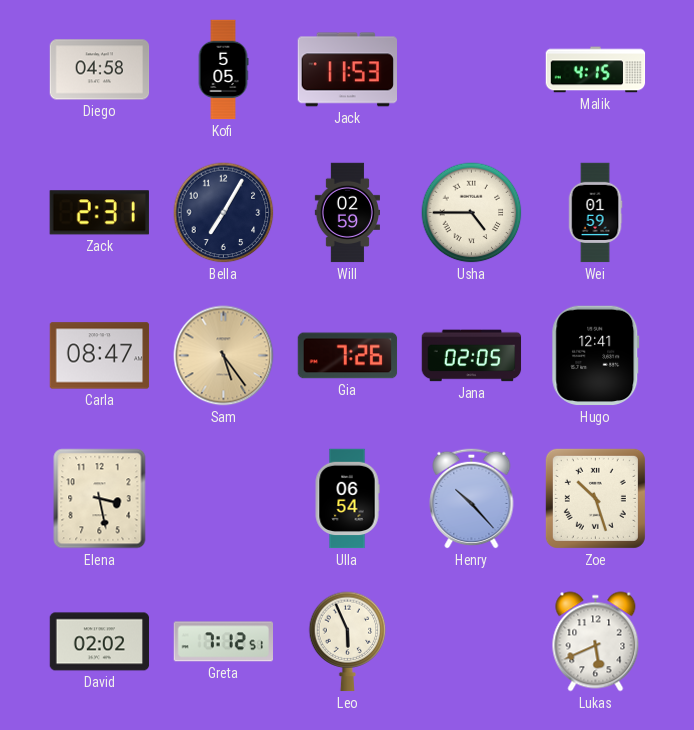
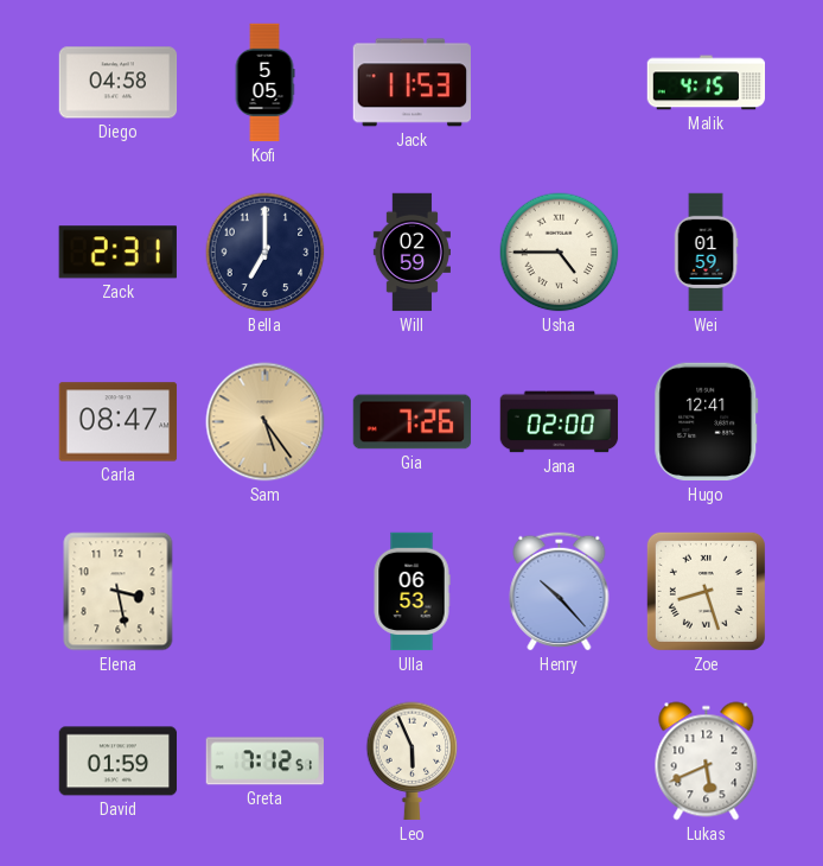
Bella: 7:05 -> 7:00
Jana: 02:05 -> 02:00
Ulla: 06:54 -> 06:53
Zoe: 10:27 -> 8:27
David: 02:02 -> 01:59
